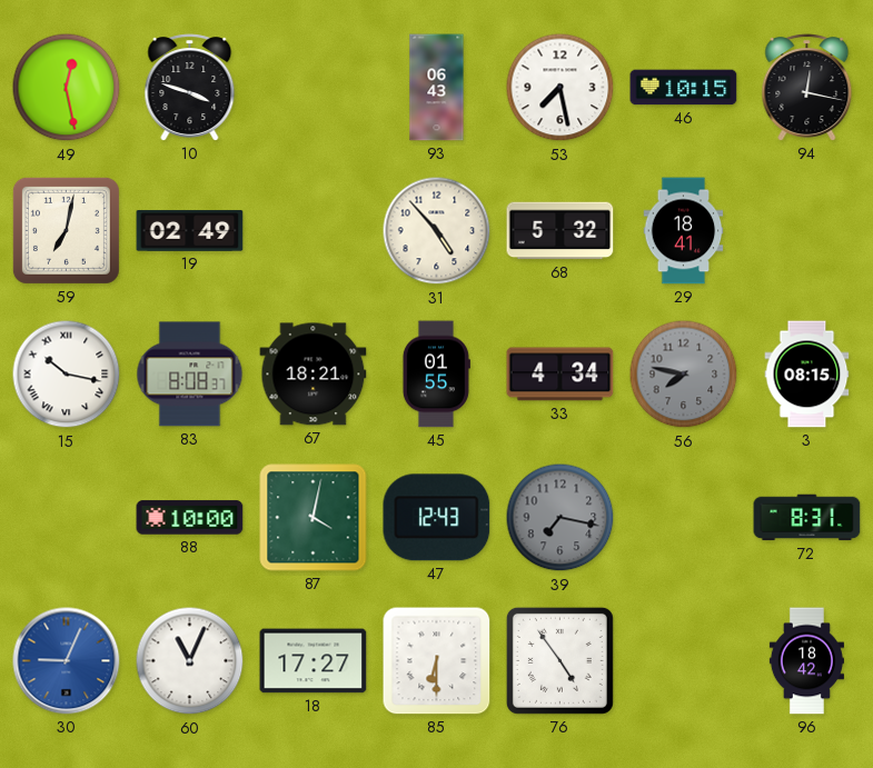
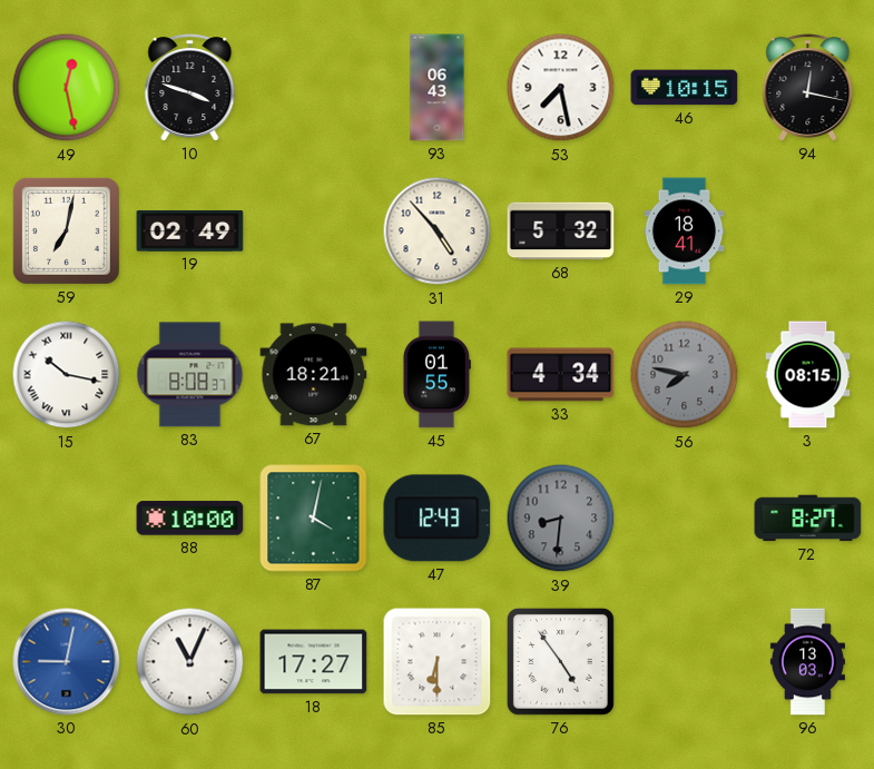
39: 7:17 -> 8:31
72: 8:31 -> 8:27
30: 9:04 -> 9:02
96: 18:42 -> 13:03
